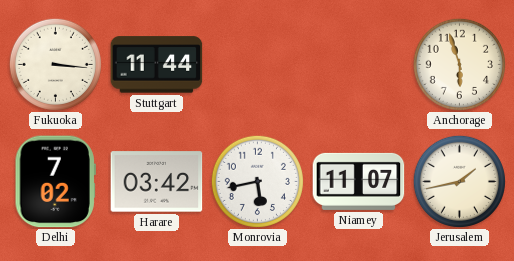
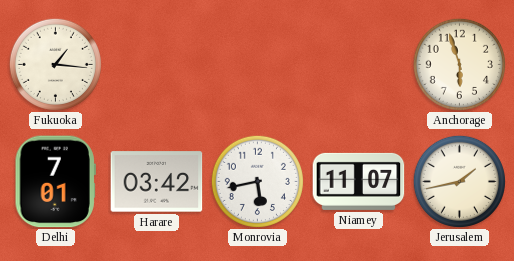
Fukuoka: 3:16 -> 1:16
Stuttgart: 11:44 -> none
Delhi: 7:02 -> 7:01
